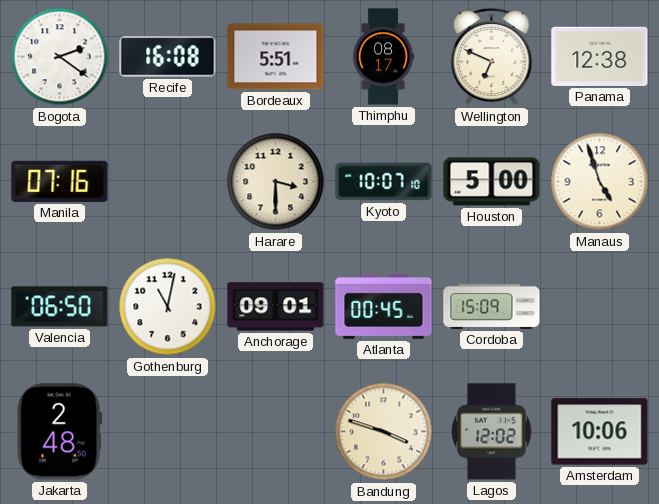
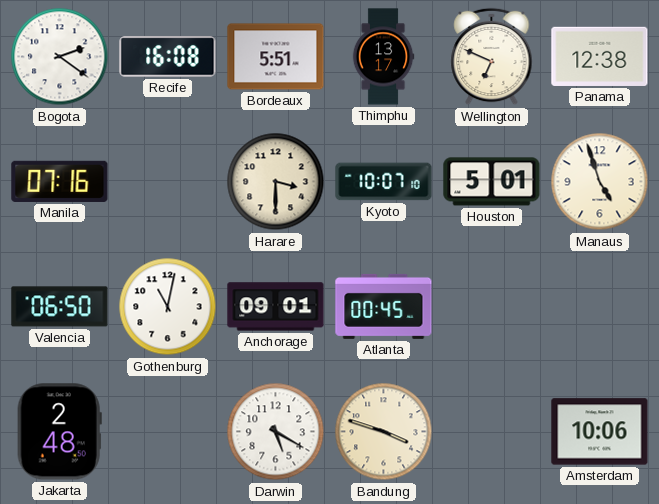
Thimphu: 08:17 -> 13:17
Houston: 5:00 -> 5:01
Cordoba: 15:09 -> none
Darwin: none -> 5:20
Lagos: 12:02 -> none
